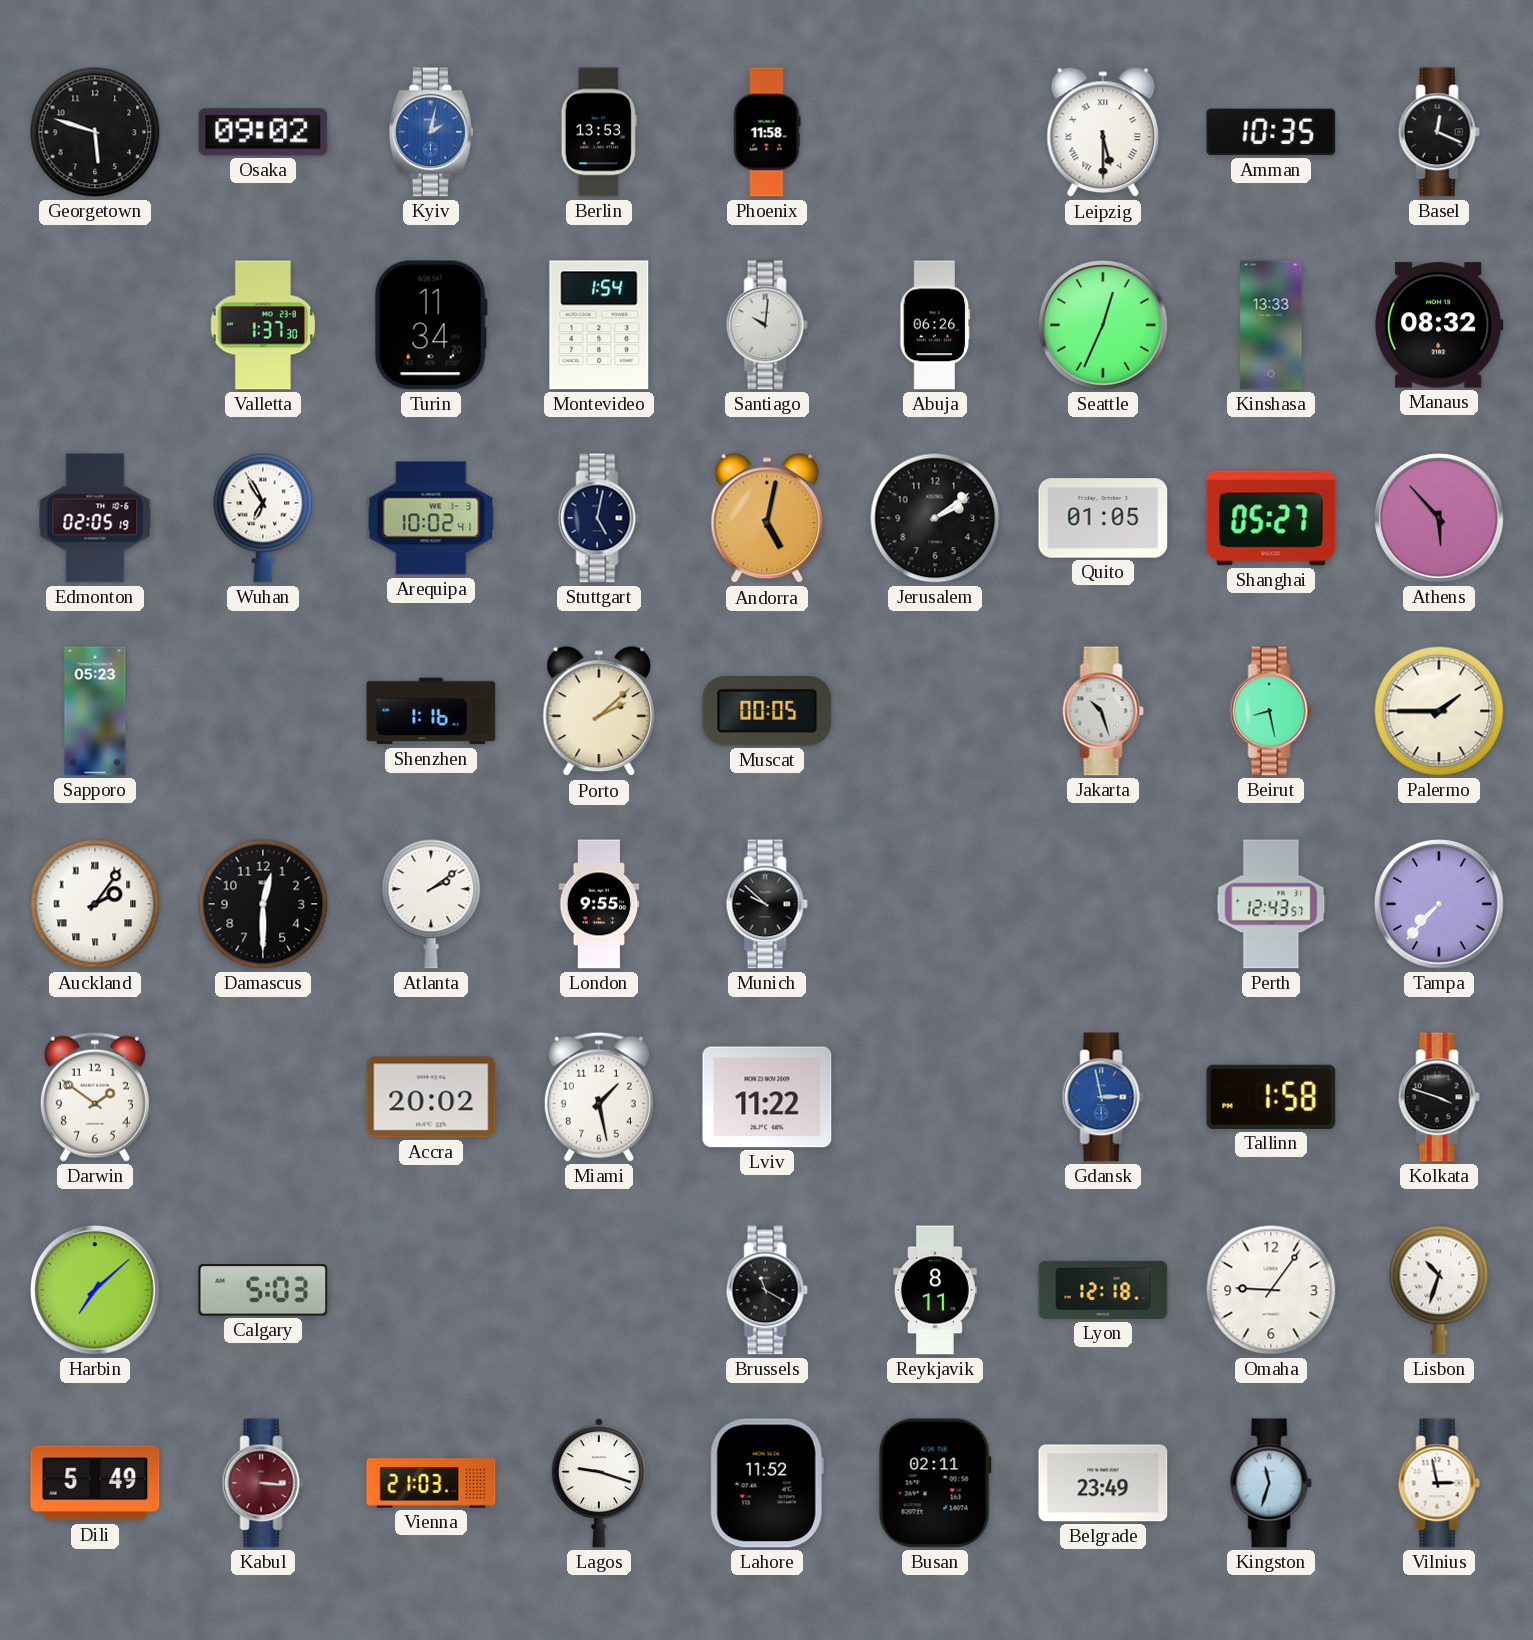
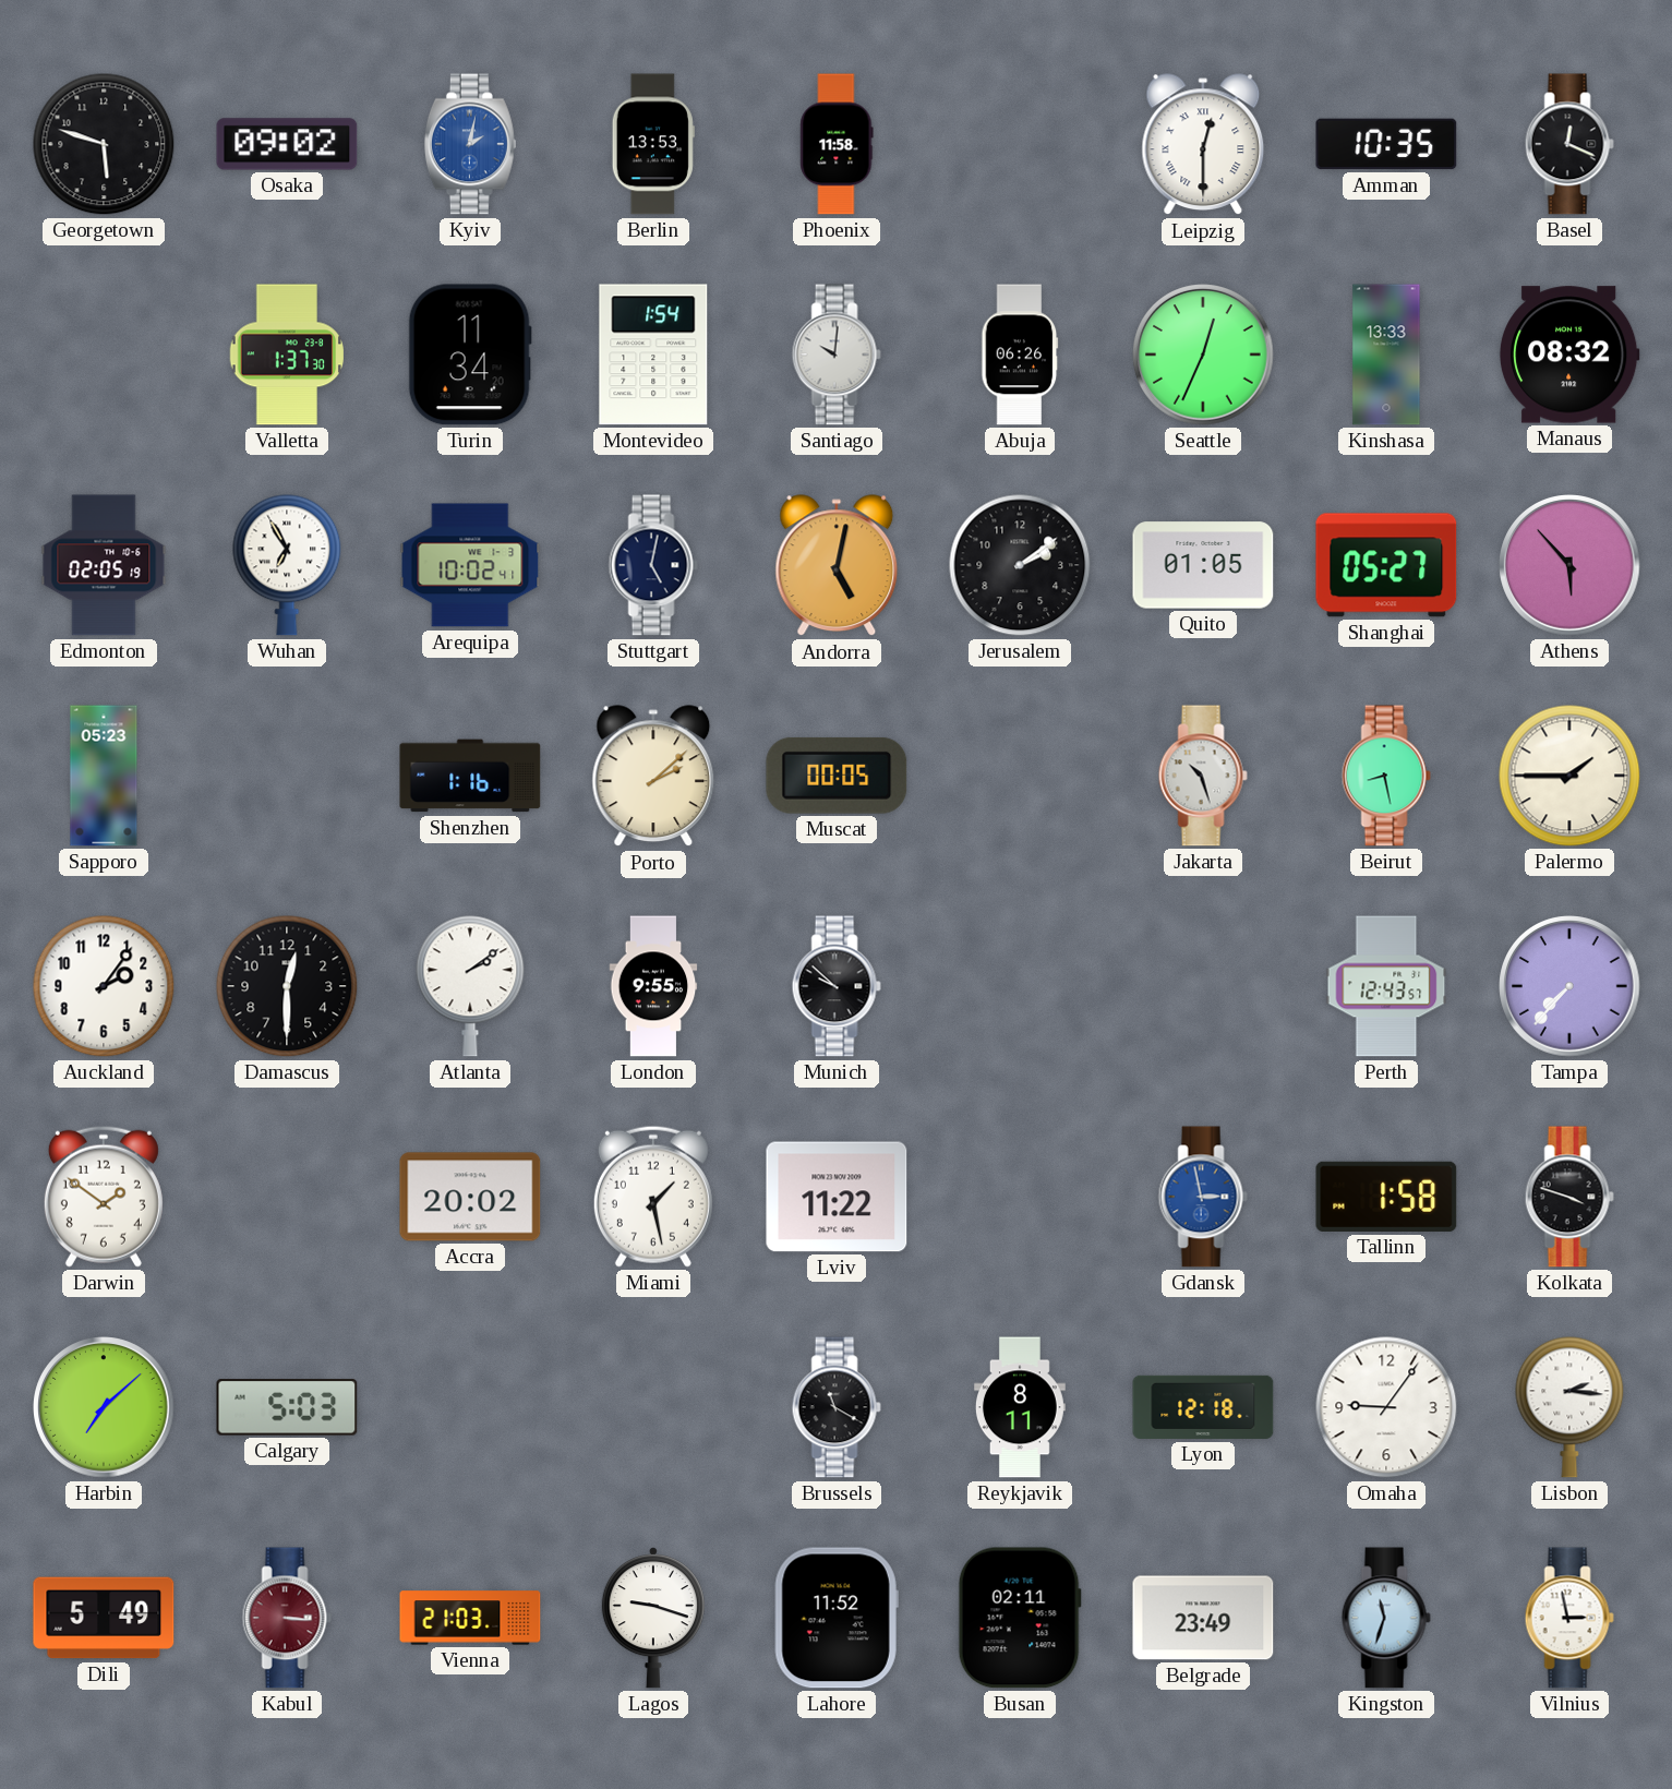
Leipzig: 5:30 -> 12:30
Auckland numerals: Roman -> Arabic
Lisbon: 10:33 -> 2:16
